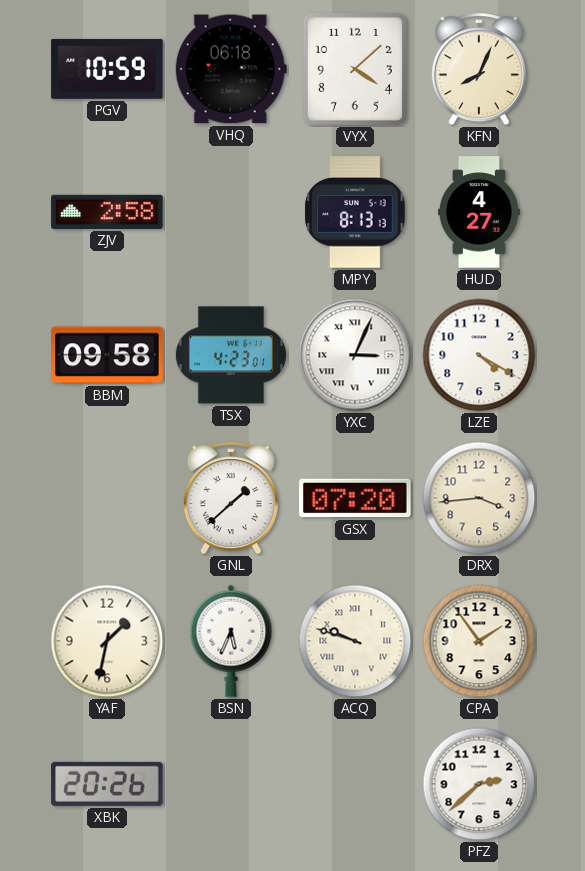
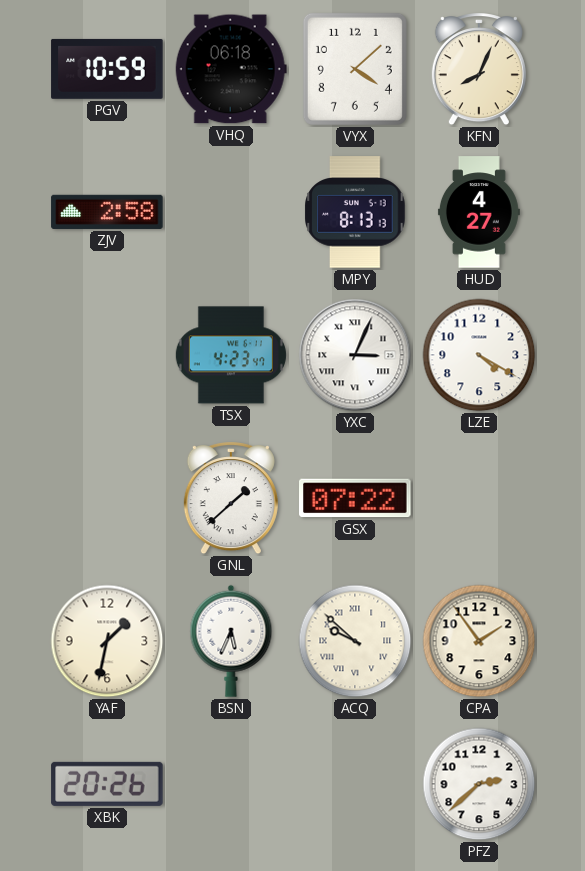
BBM: 09:58 -> none
TSX: 4:23:01 -> 4:23:47
GSX: 07:20 -> 07:22
DRX: 3:44 -> none
ACQ: 9:48 -> 9:52
